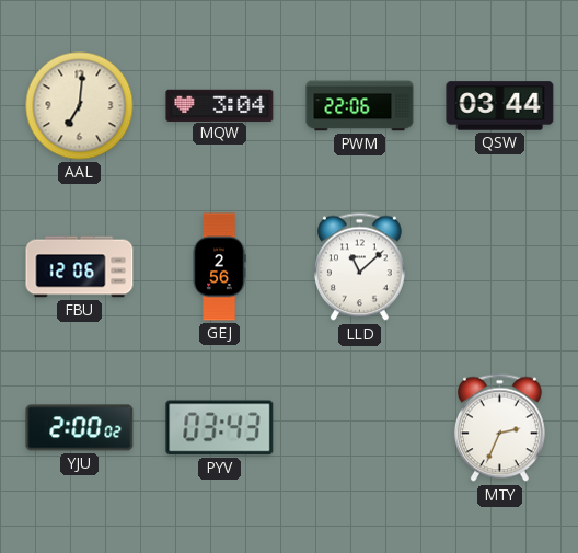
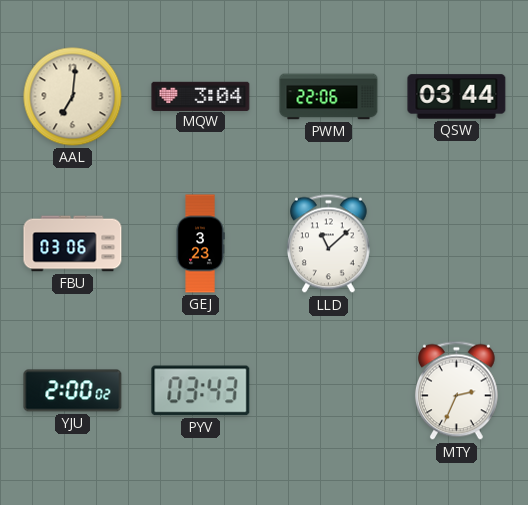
FBU: 12:06 -> 03:06
GEJ: 2:56 -> 3:23
